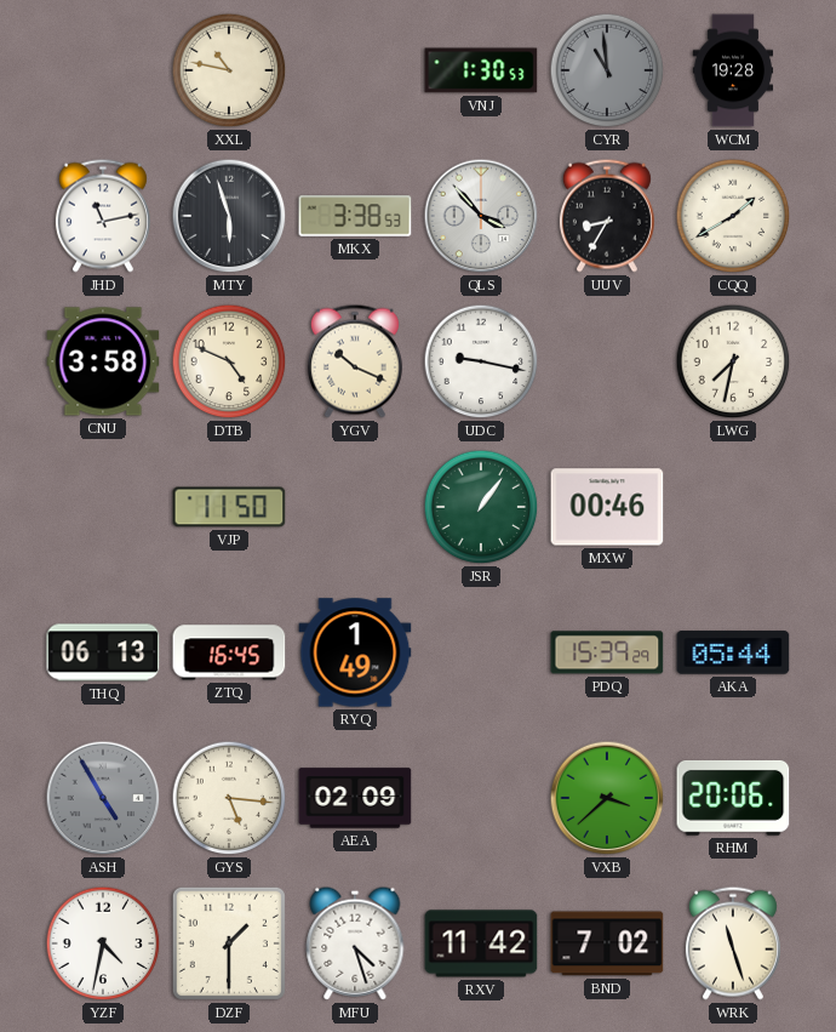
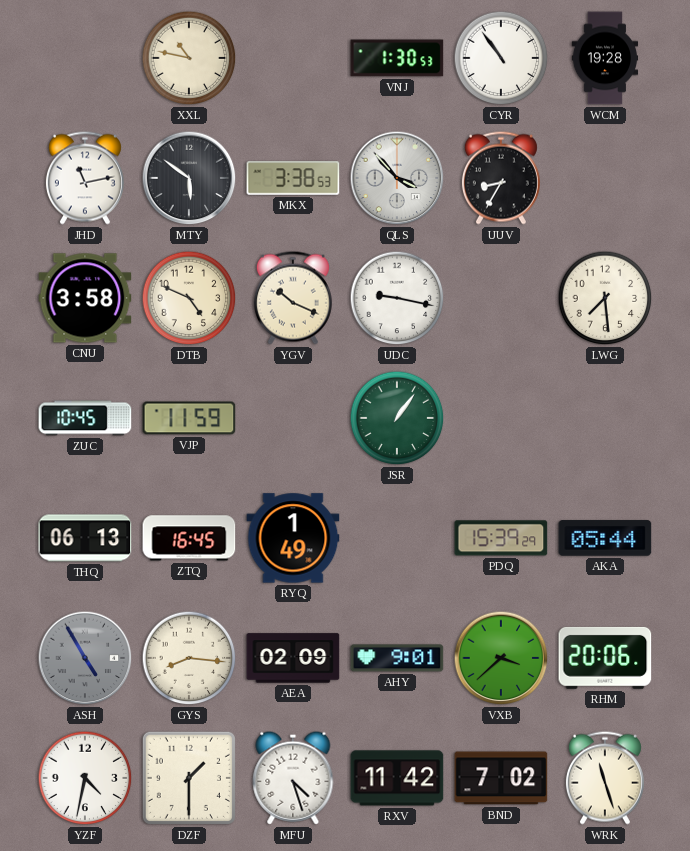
CYR: 10:59 -> 10:54
CYR dial: grey -> white
MTY: 5:57 -> 5:51
CQQ: 1:40 -> none
LWG: 7:32 -> 7:29
ZUC: none -> 10:45
VJP: 11:50 -> 11:59
MXW: 00:46 -> none
GYS: 5:16 -> 8:16
AHY: none -> 9:01
